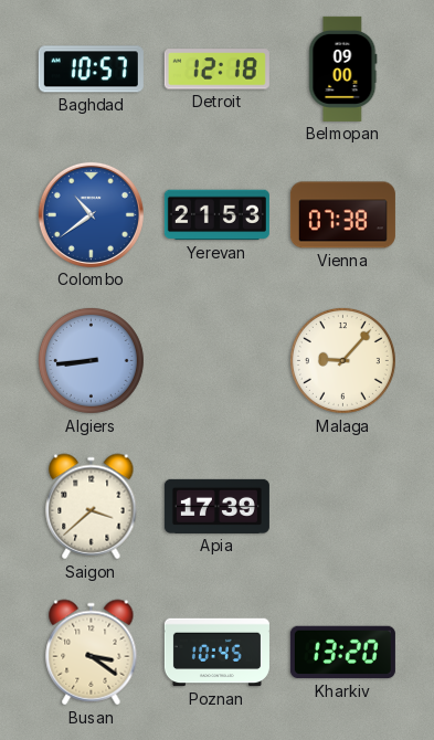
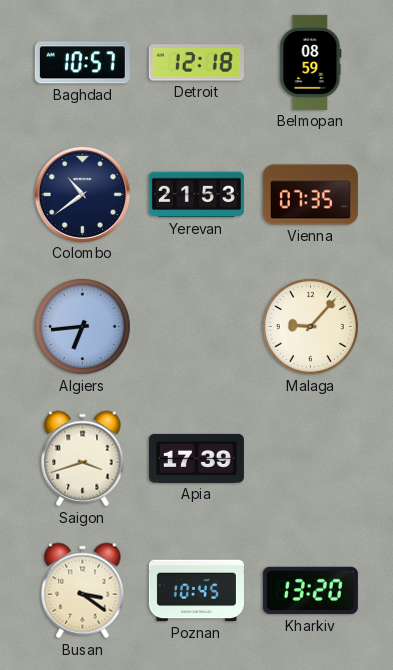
Belmopan: 09:00 -> 08:59
Colombo dial: blue -> navy
Vienna: 07:38 -> 07:35
Algiers: 8:44 -> 6:44
Saigon: 3:38 -> 3:42
